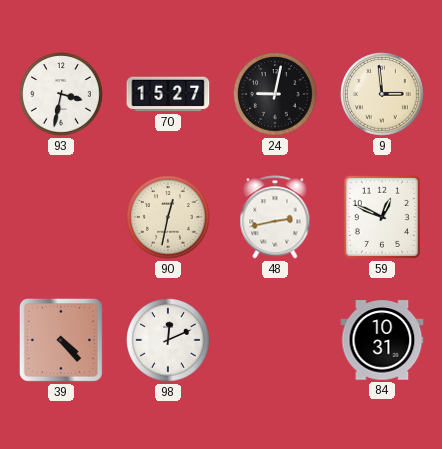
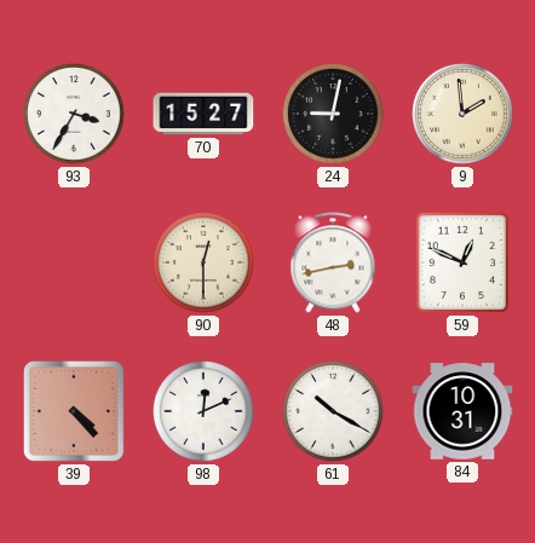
93: 3:32 -> 3:35
9: 2:59 -> 1:59
90: 12:32 -> 12:30
61: none -> 10:20
